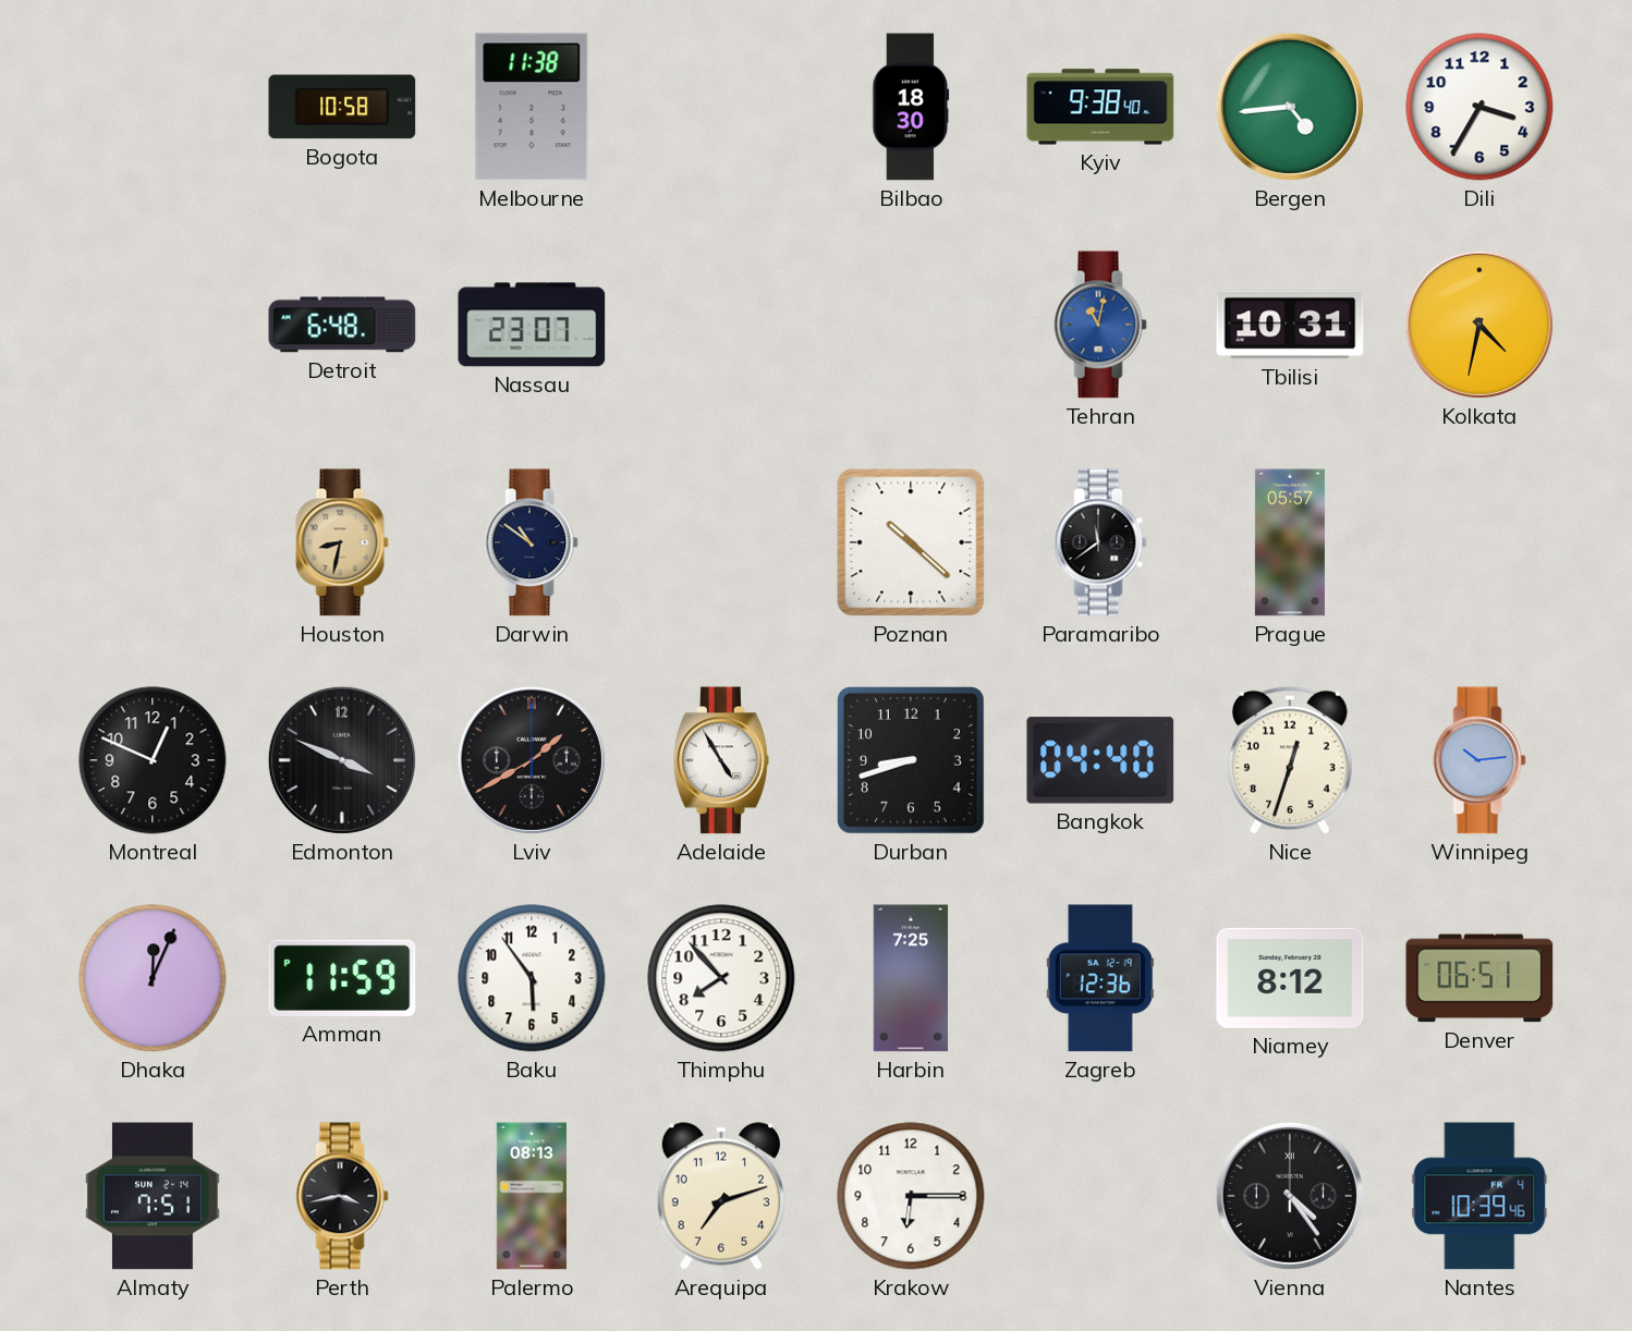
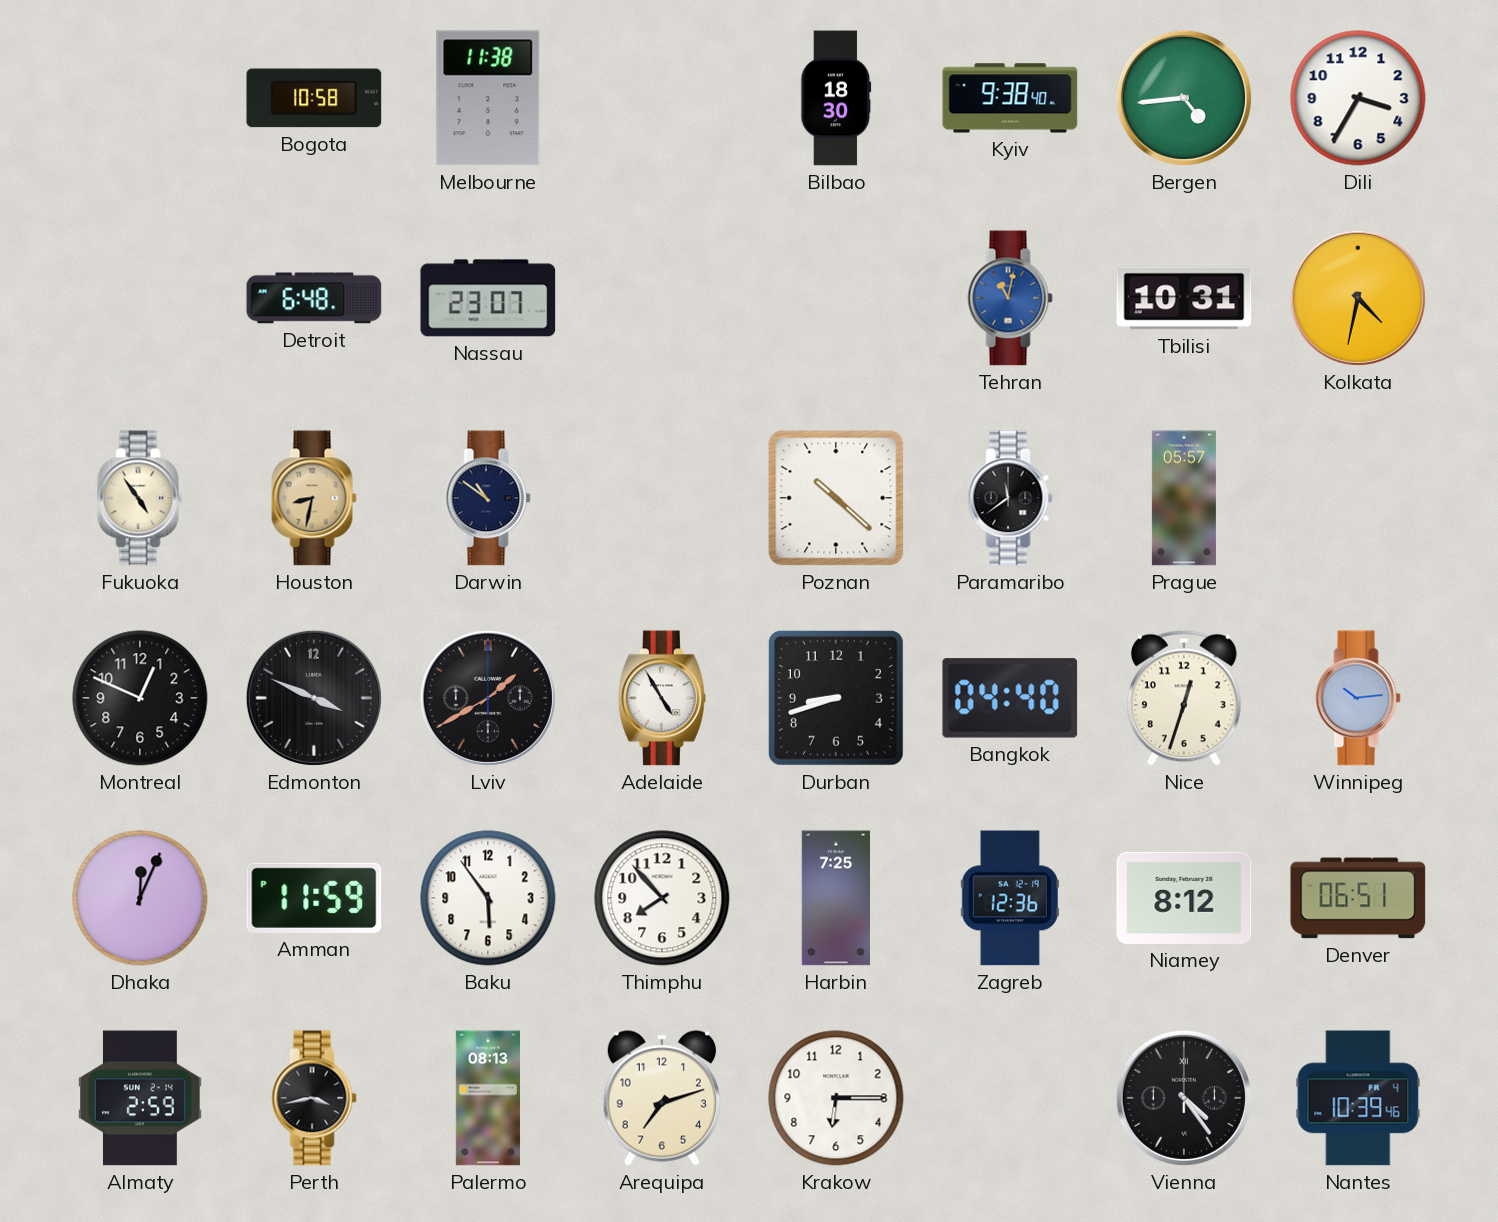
Fukuoka: none -> 4:54
Almaty: 7:51 -> 2:59
